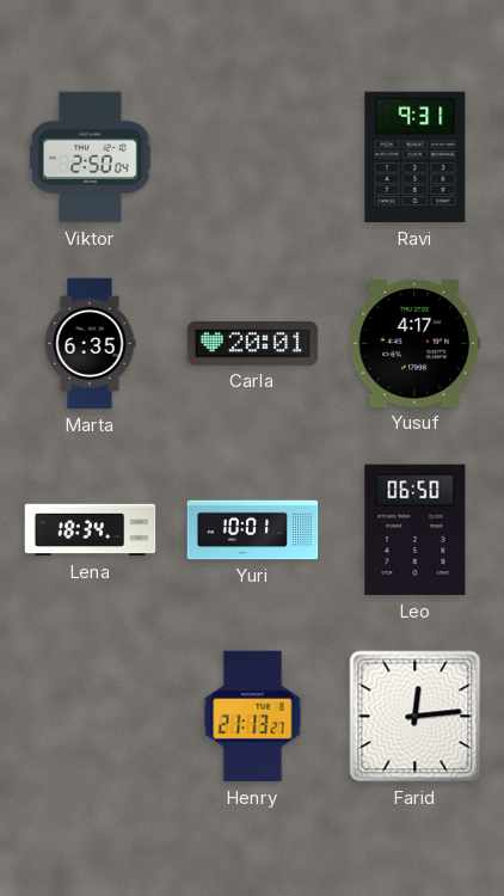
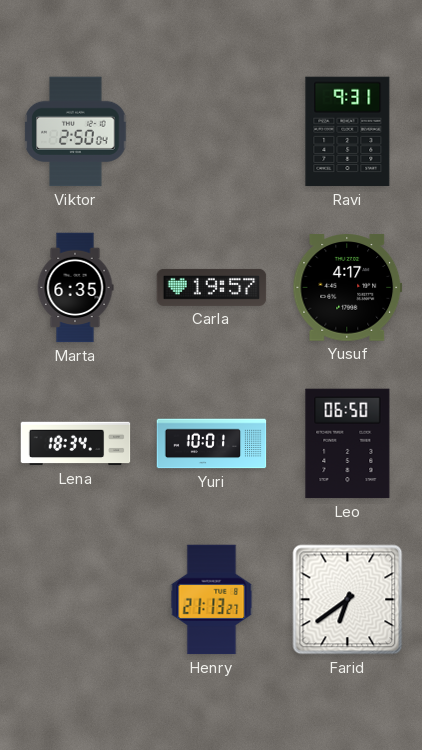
Carla: 20:01 -> 19:57
Farid: 12:14 -> 6:39
